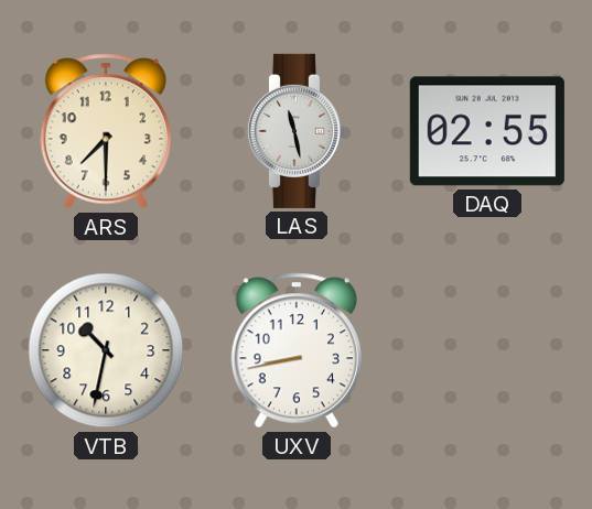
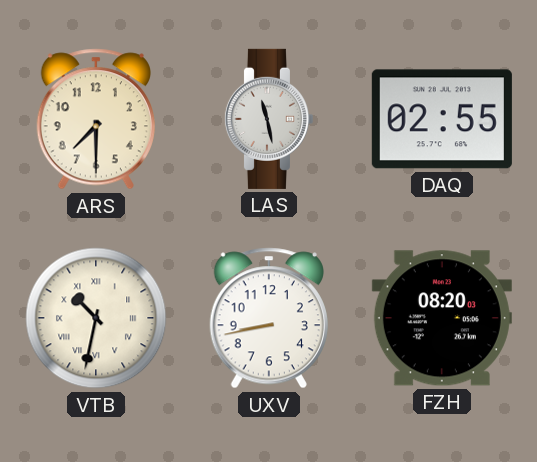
VTB numerals: Arabic -> Roman
FZH: none -> 08:20
